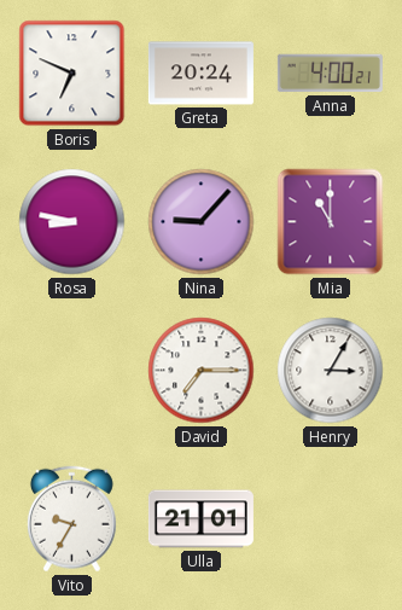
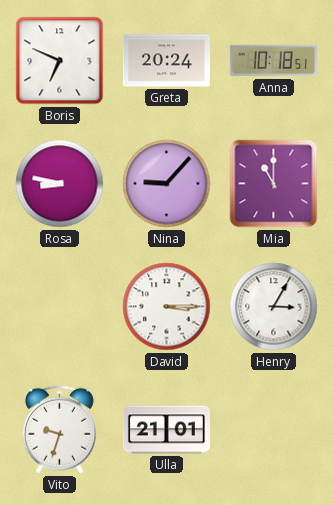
Anna: 4:00 -> 10:18
David: 7:15 -> 3:15
Vito: 9:35 -> 9:33
